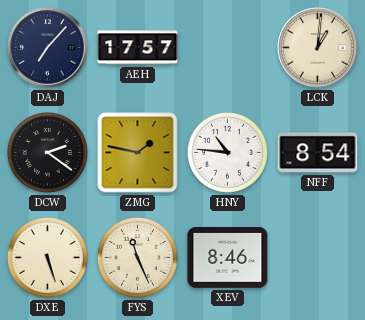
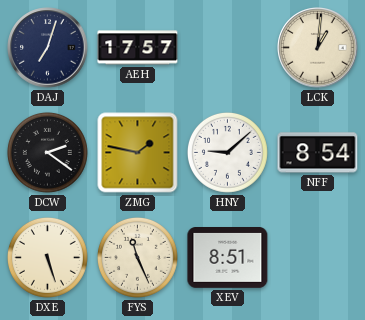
DAJ: 7:07 -> 7:03
HNY: 10:46 -> 9:08
XEV: 8:46 -> 8:51
